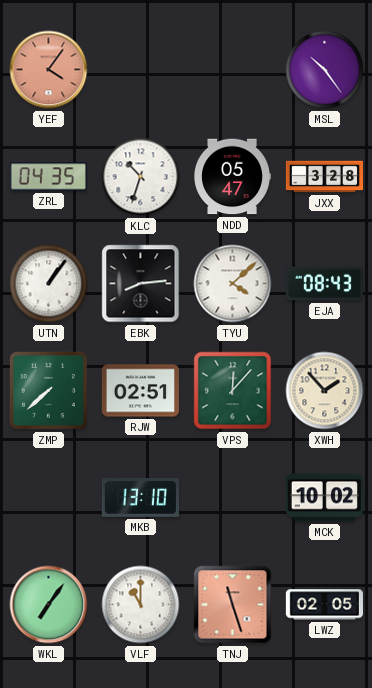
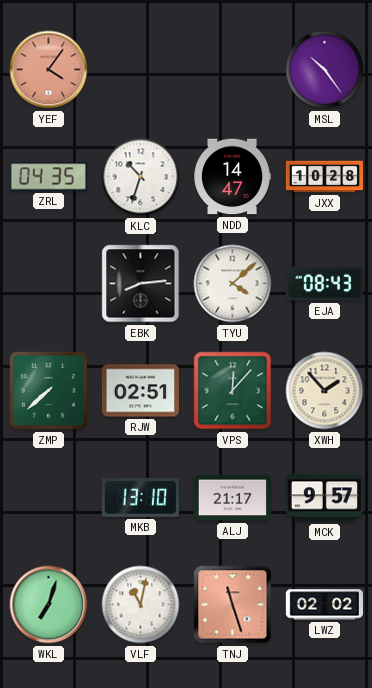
NDD: 05:47 -> 14:47
JXX: 3:28 -> 10:28
UTN: 1:06 -> none
ALJ: none -> 21:17
MCK: 10:02 -> 9:57
WKL: 7:06 -> 7:03
VLF: 11:00 -> 11:02
LWZ: 02:05 -> 02:02
